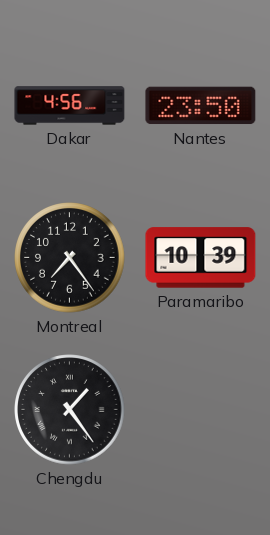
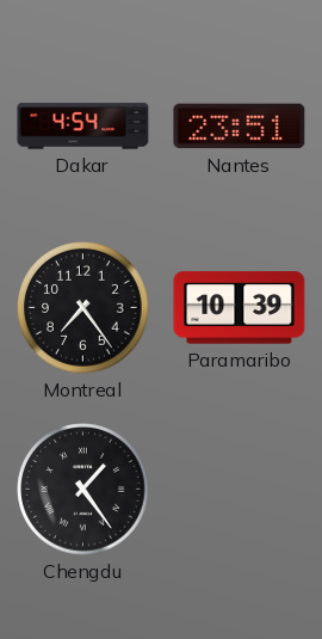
Dakar: 4:56 -> 4:54
Nantes: 23:50 -> 23:51
